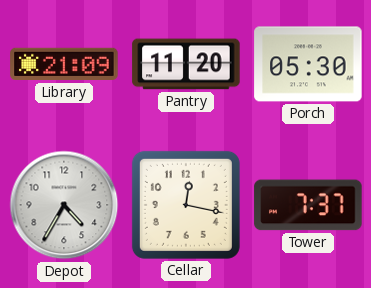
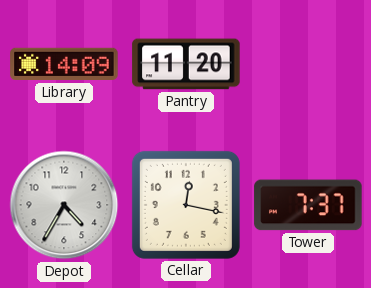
Library: 21:09 -> 14:09
Porch: 05:30 -> none
